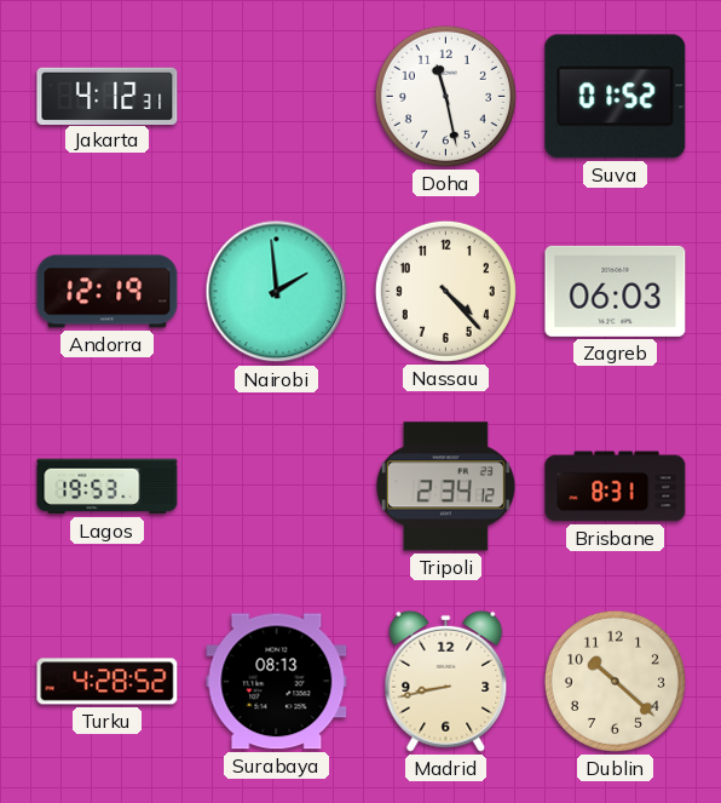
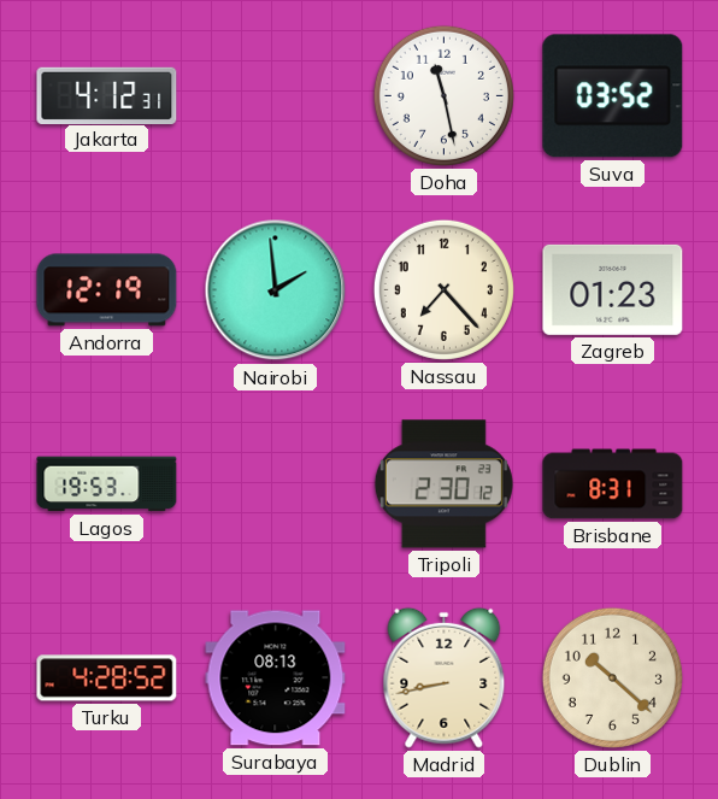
Suva: 01:52 -> 03:52
Nassau: 4:23 -> 7:23
Zagreb: 06:03 -> 01:23
Tripoli: 2:34 -> 2:30
